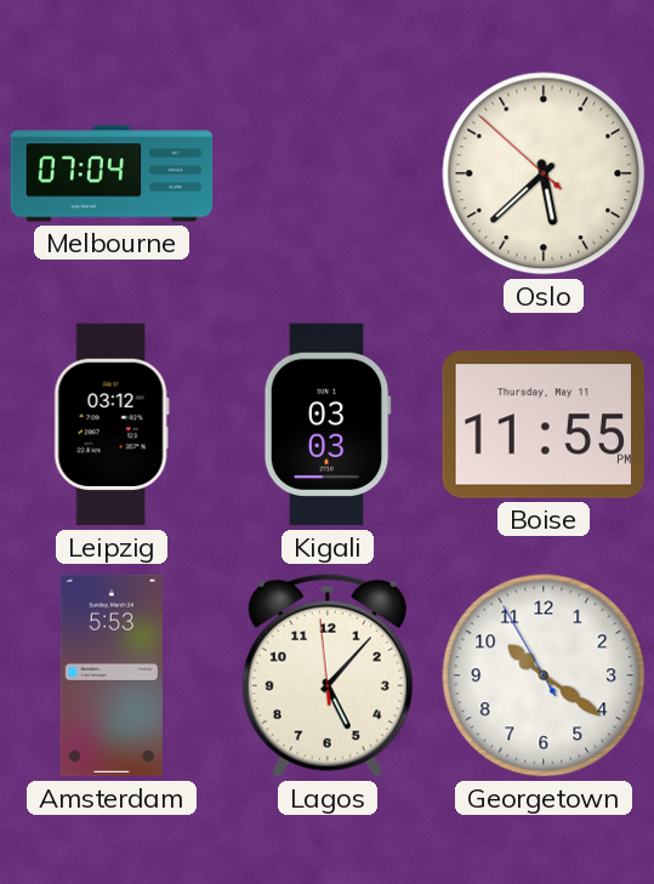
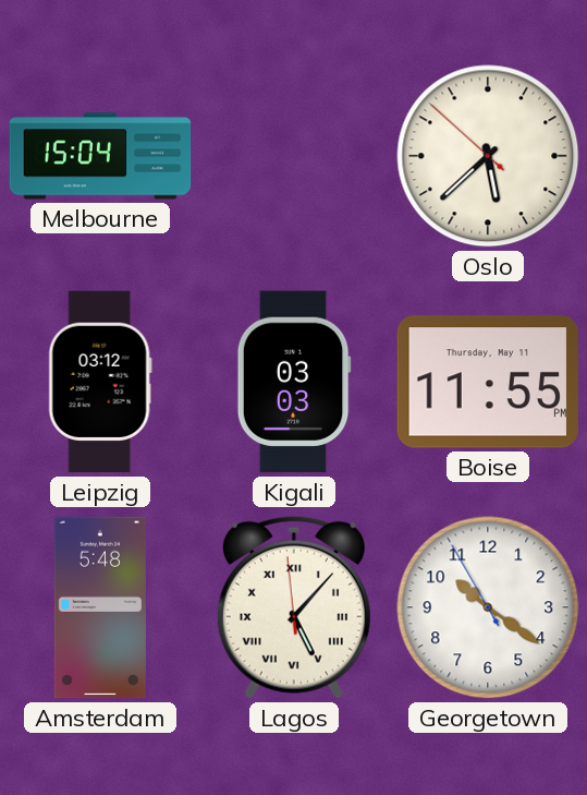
Melbourne: 07:04 -> 15:04
Amsterdam: 5:53 -> 5:48
Lagos numerals: Arabic -> Roman
